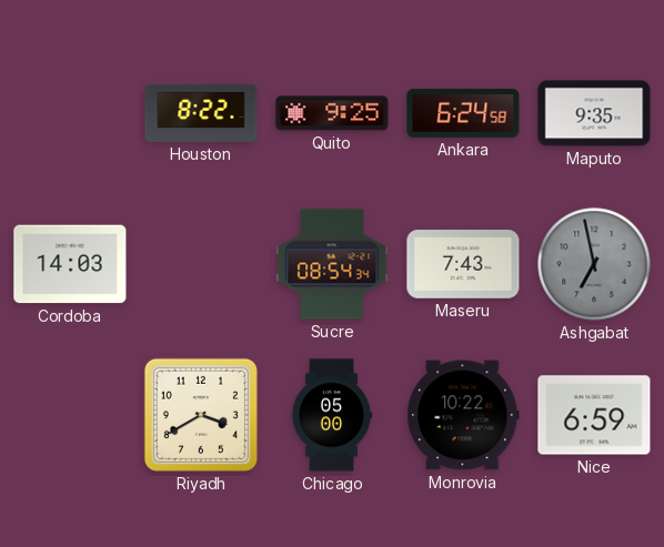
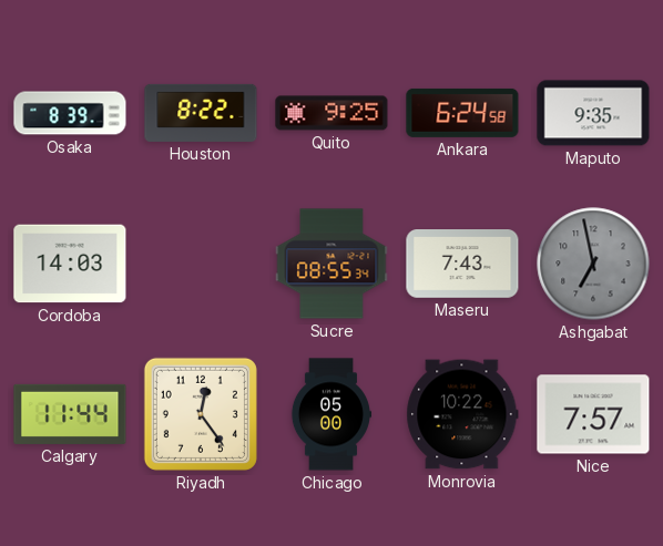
Osaka: none -> 8:39
Sucre: 08:54 -> 08:55
Calgary: none -> 11:44
Riyadh: 3:40 -> 12:24
Nice: 6:59 -> 7:57
